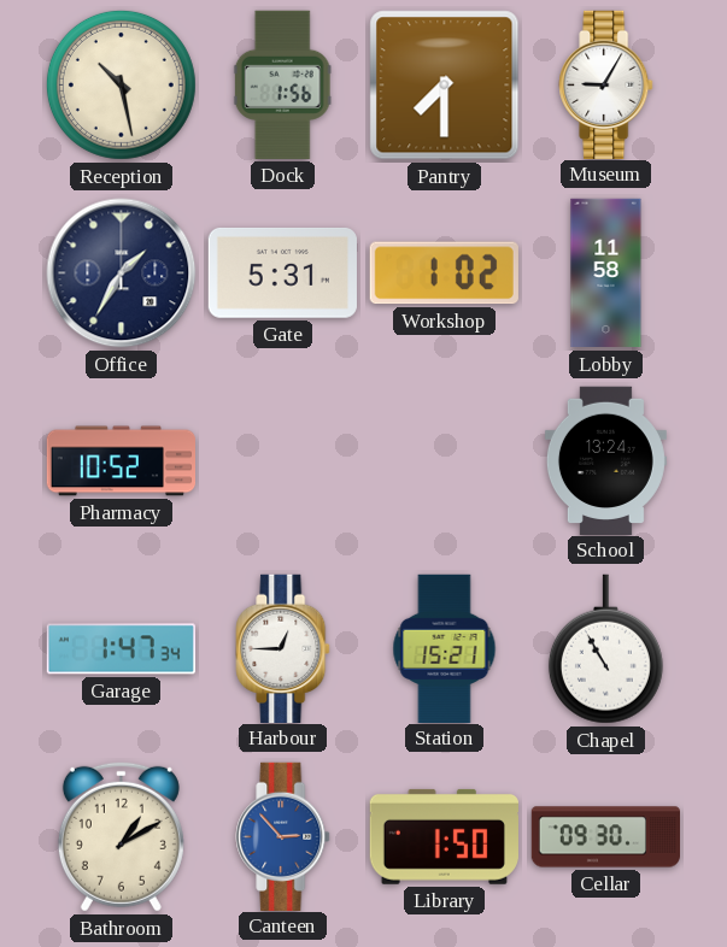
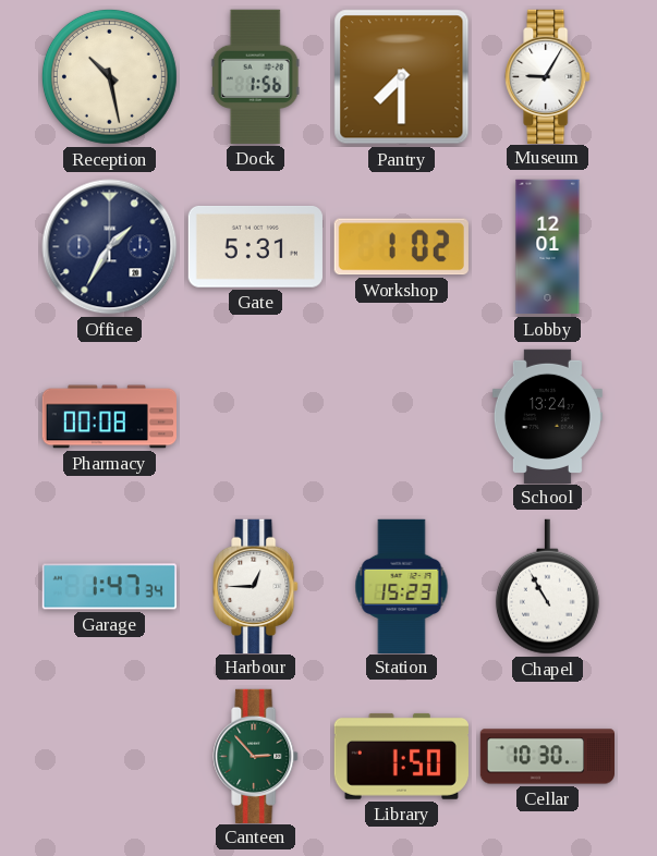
Lobby: 11:58 -> 12:01
Pharmacy: 10:52 -> 00:08
Station: 15:21 -> 15:23
Bathroom: 1:10 -> none
Canteen dial: blue -> green
Cellar: 09:30 -> 10:30
